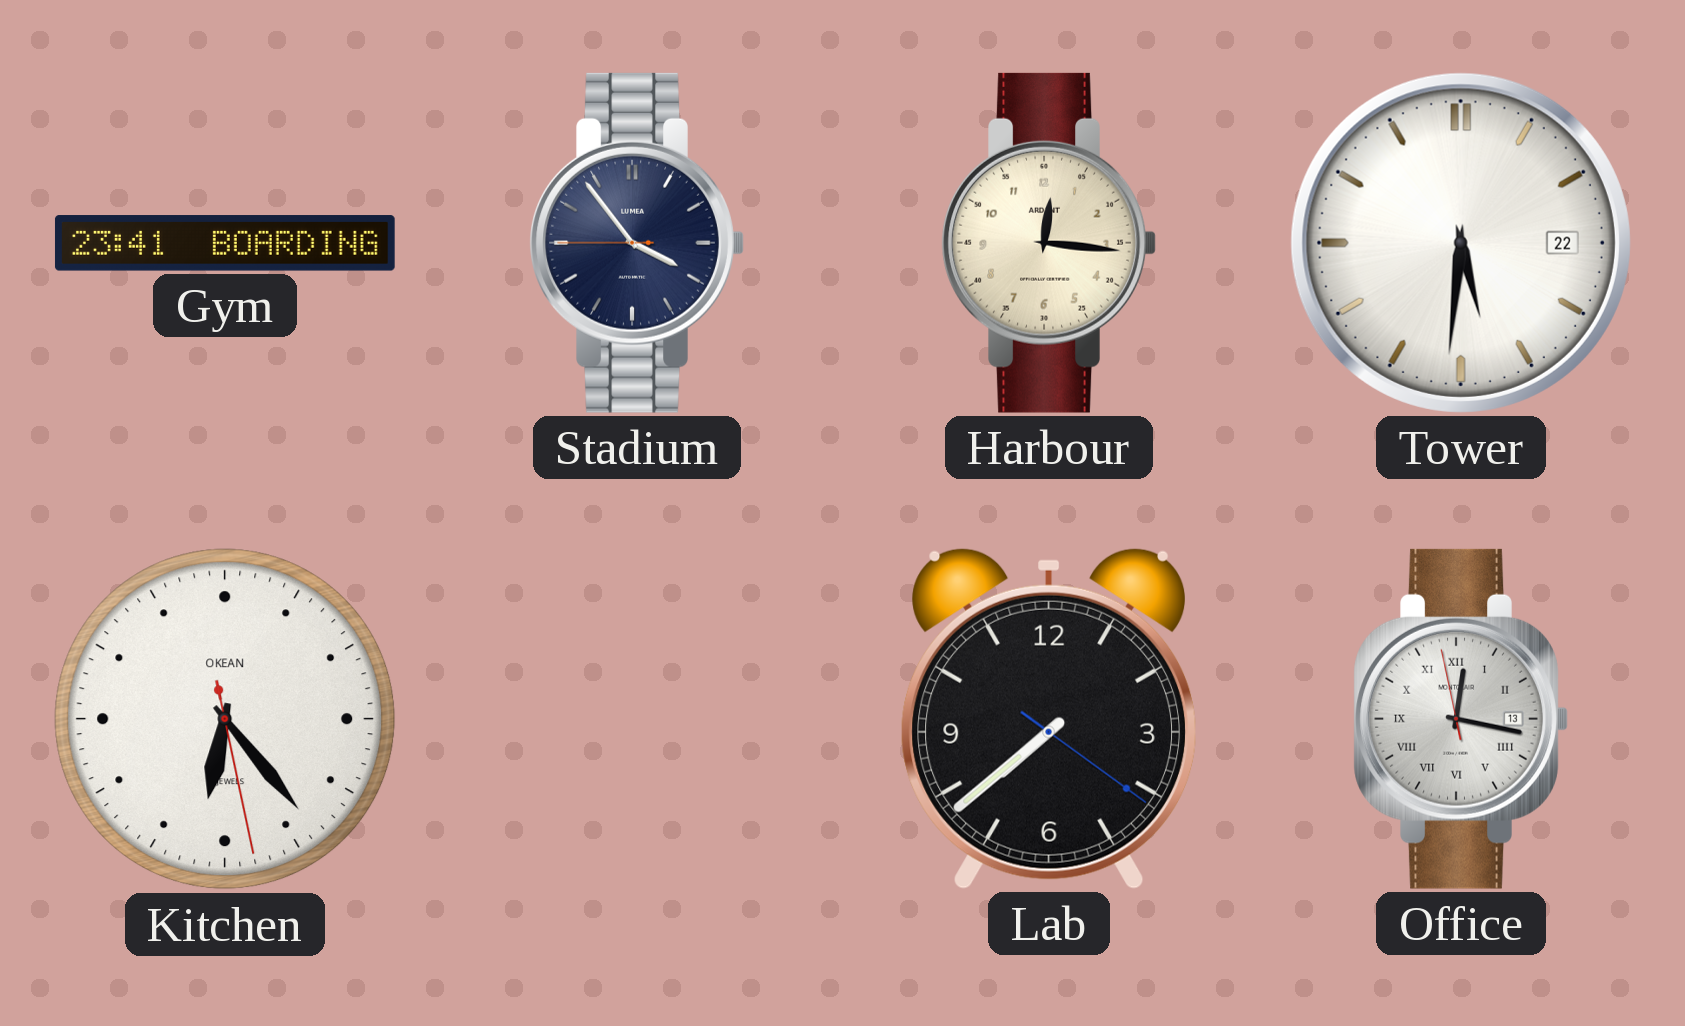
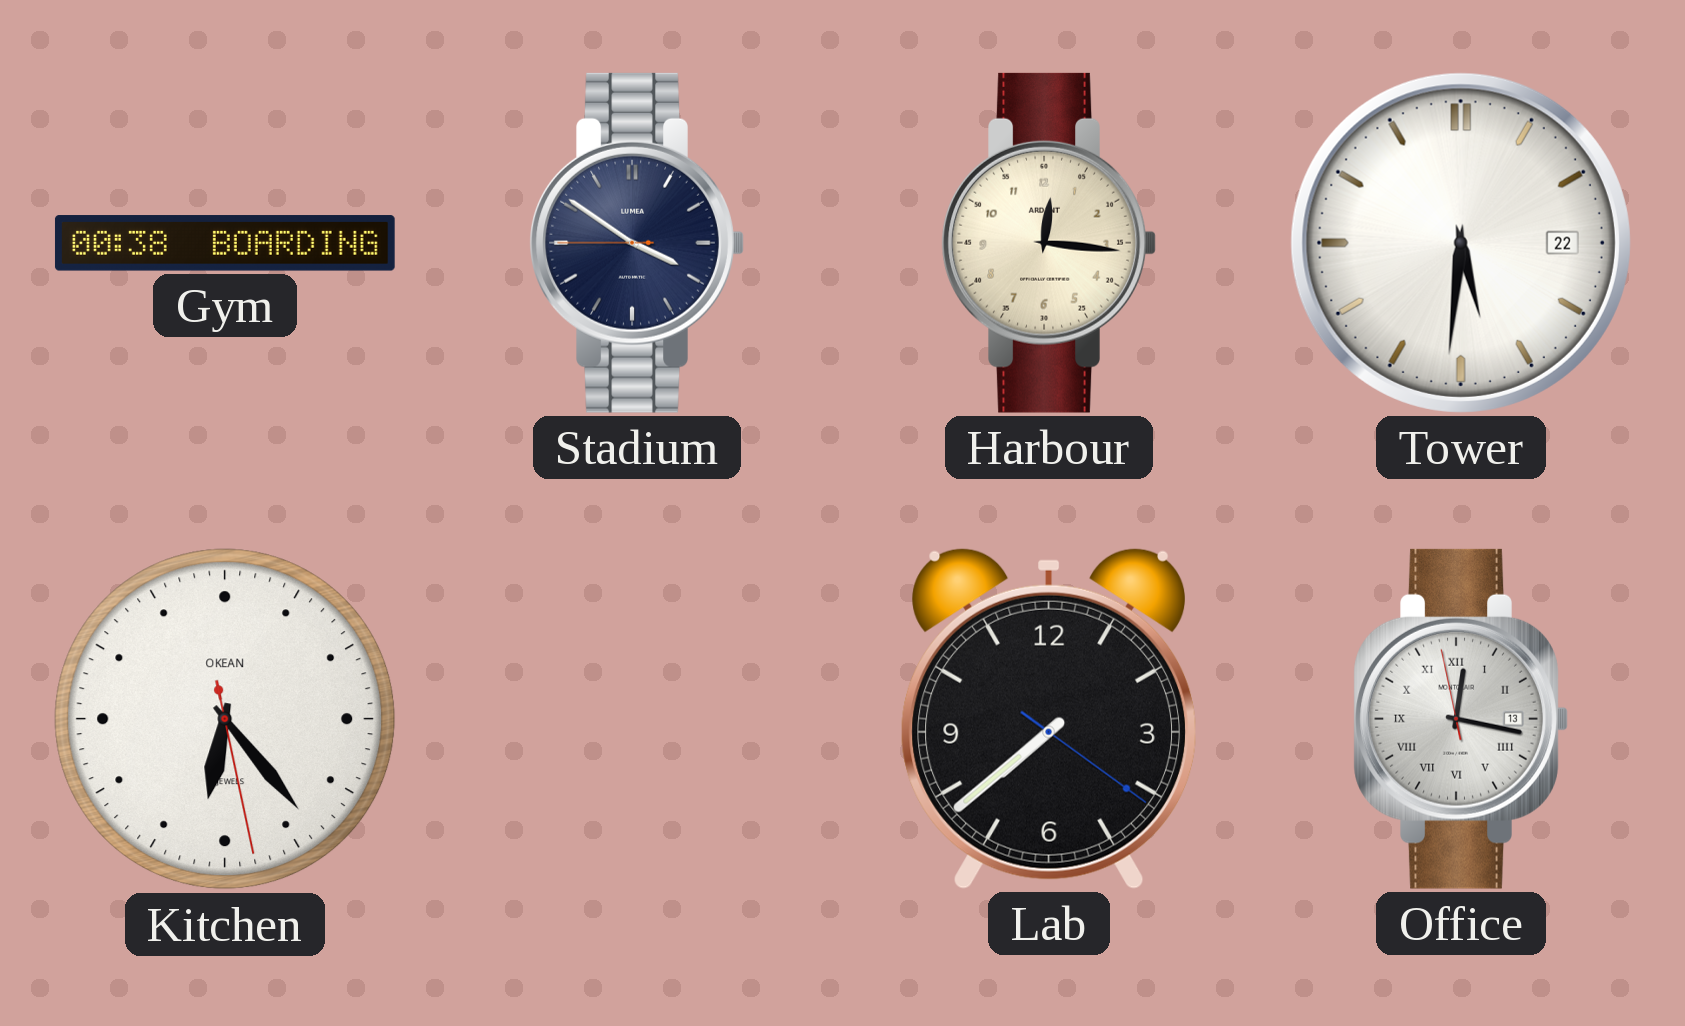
Gym: 23:41 -> 00:38
Stadium: 3:53 -> 3:50
